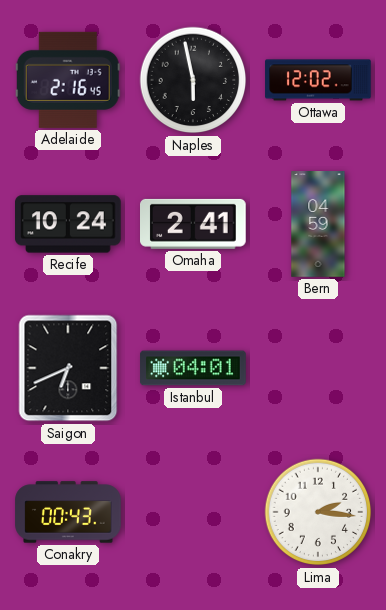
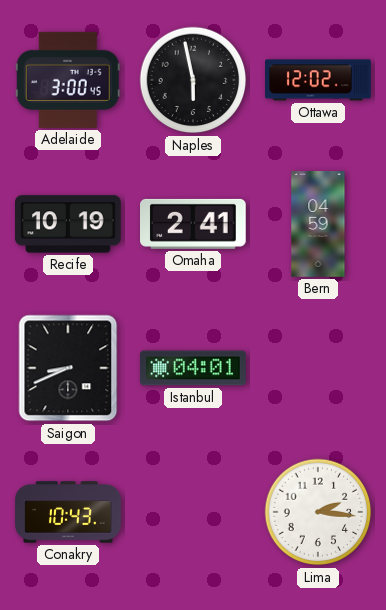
Adelaide: 2:16 -> 3:00
Recife: 10:24 -> 10:19
Saigon: 6:41 -> 8:41
Conakry: 00:43 -> 10:43
